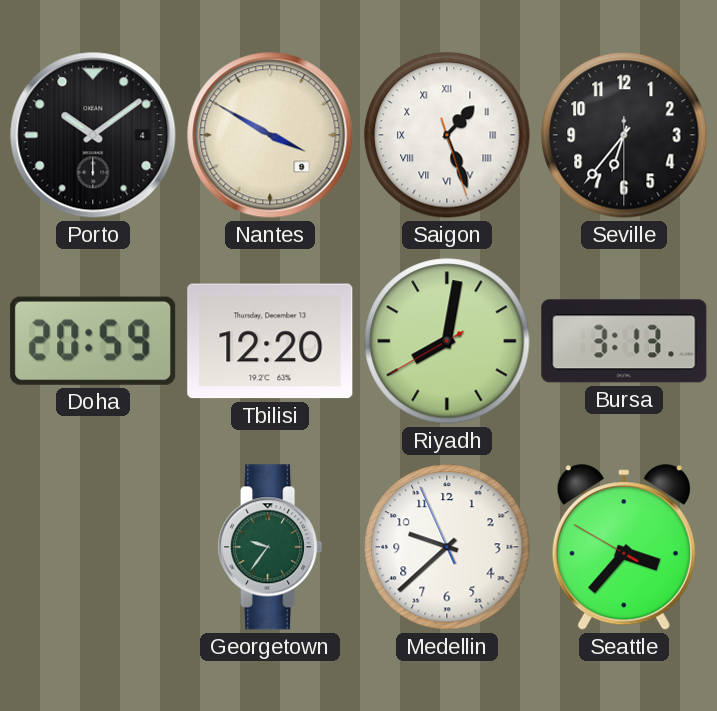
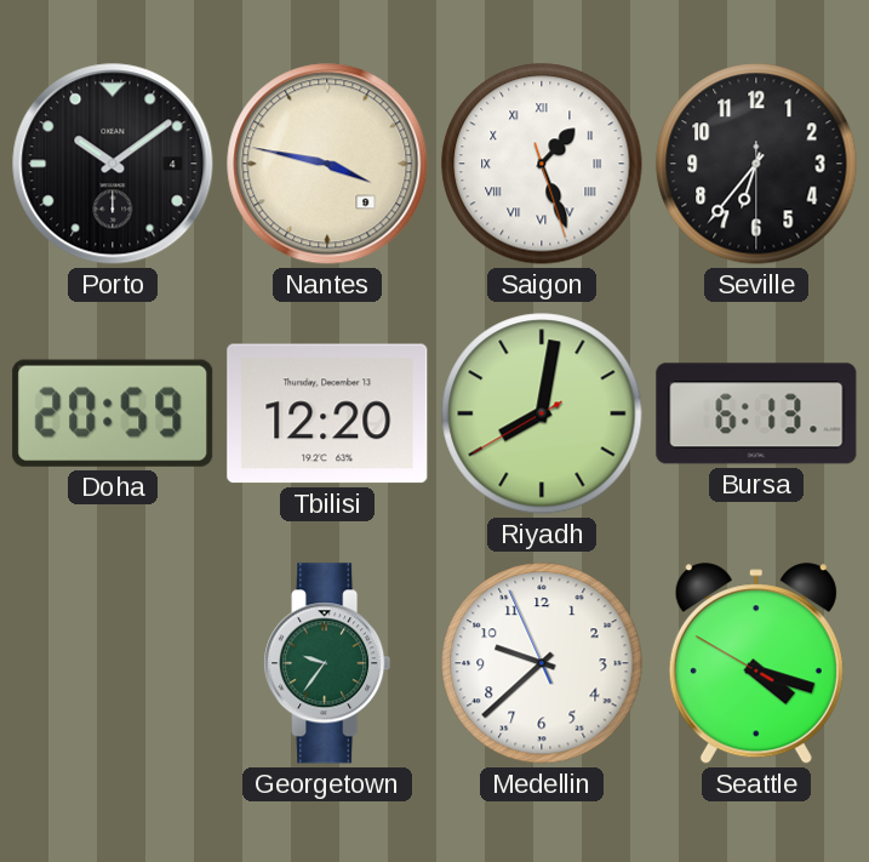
Nantes: 3:50 -> 3:47
Bursa: 3:13 -> 6:13
Seattle: 3:36 -> 4:17
